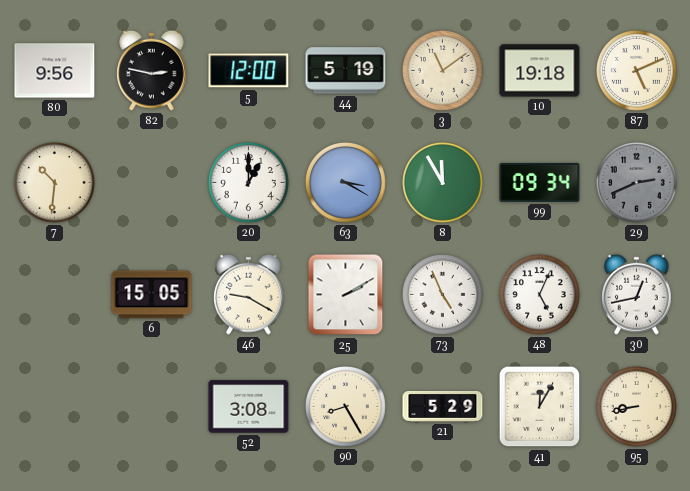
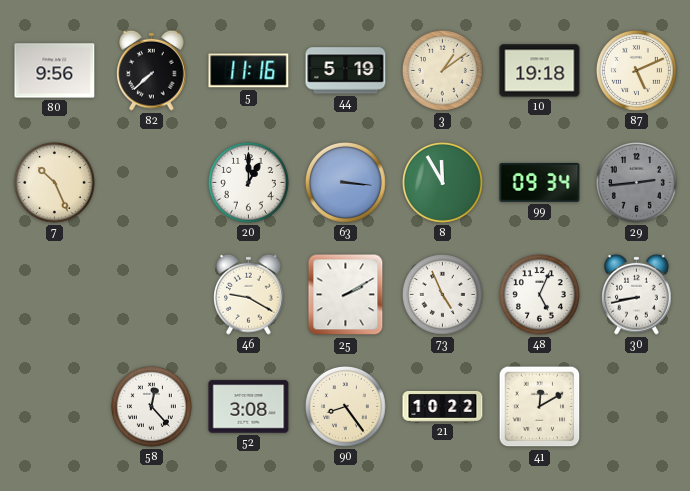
82: 2:47 -> 7:38
5: 12:00 -> 11:16
3: 11:09 -> 1:09
7: 10:31 -> 10:26
63: 3:20 -> 3:16
29: 2:41 -> 2:44
6: 15:05 -> none
30: 12:43 -> 8:43
58: none -> 12:23
90: 8:25 -> 8:24
21: 5:29 -> 10:22
41: 12:05 -> 12:10
95: 8:43 -> none
